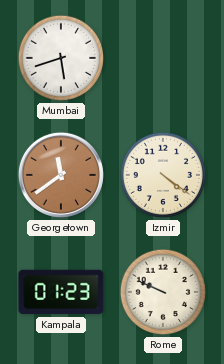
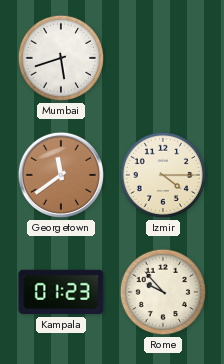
Izmir: 4:21 -> 4:15
Rome: 9:49 -> 9:53
